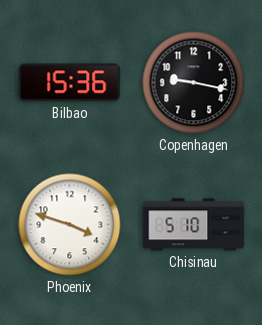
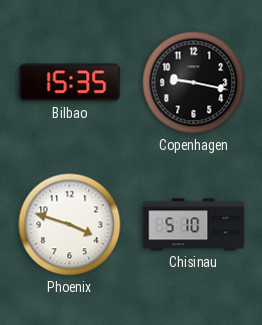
Bilbao: 15:36 -> 15:35
